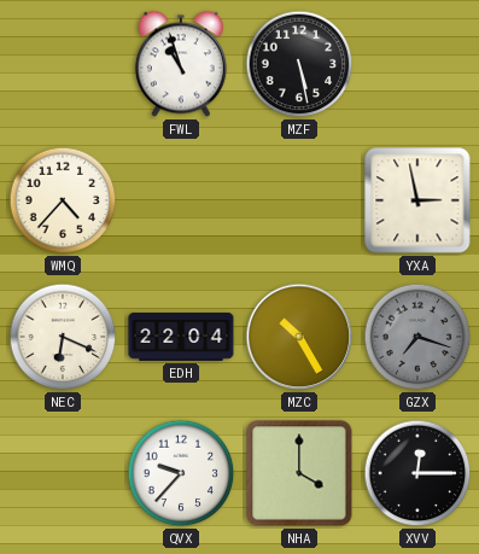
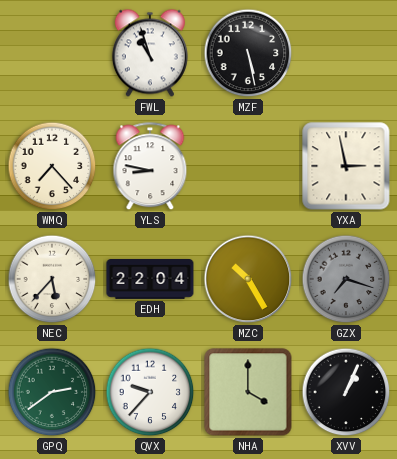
WMQ: 4:37 -> 7:23
YLS: none -> 8:47
NEC: 6:19 -> 5:37
GPQ: none -> 2:39
XVV: 12:15 -> 1:04
